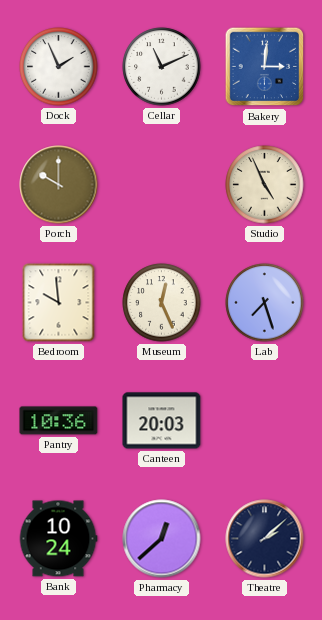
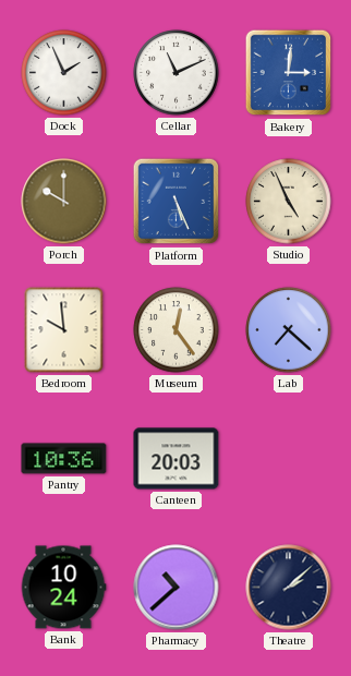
Platform: none -> 5:26
Museum: 12:26 -> 12:24
Lab: 7:27 -> 7:22
Pharmacy: 12:38 -> 10:38
